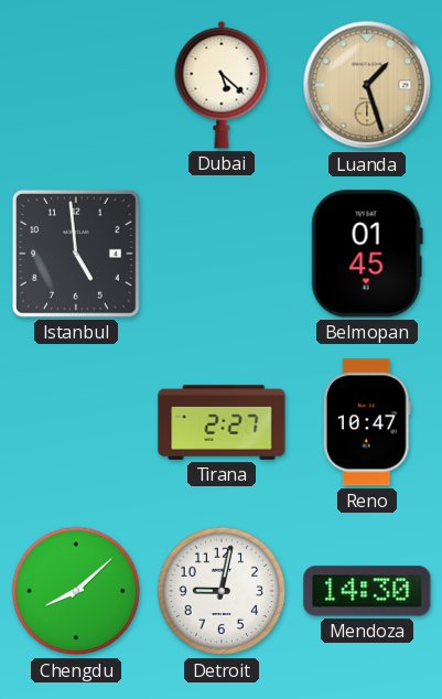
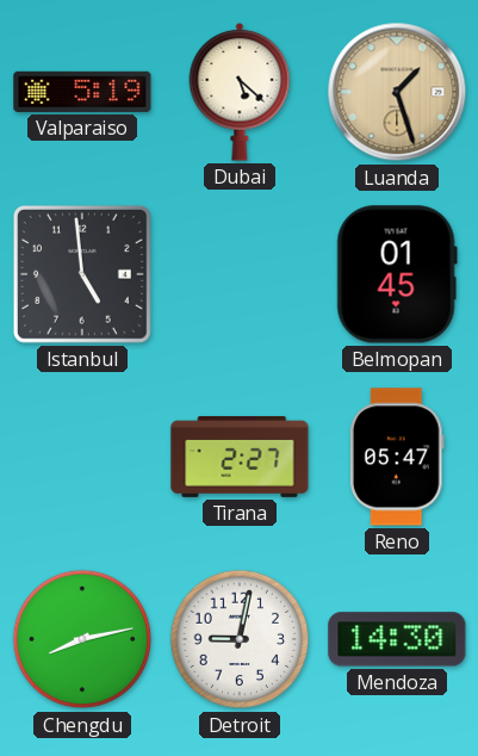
Valparaiso: none -> 5:19
Reno: 10:47 -> 05:47
Chengdu: 8:08 -> 8:13
